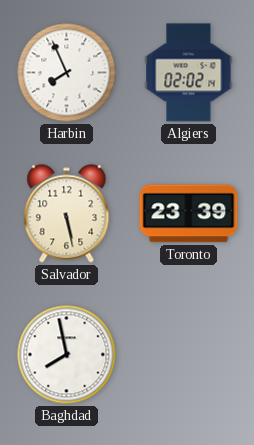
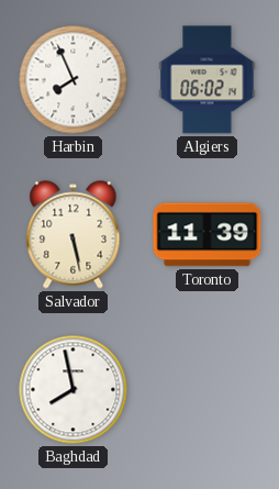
Algiers: 02:02 -> 06:02
Toronto: 23:39 -> 11:39
